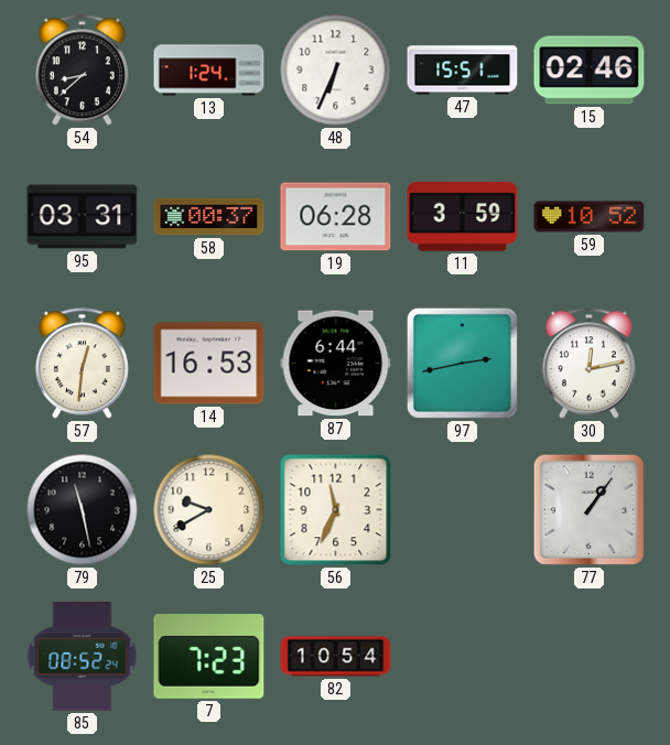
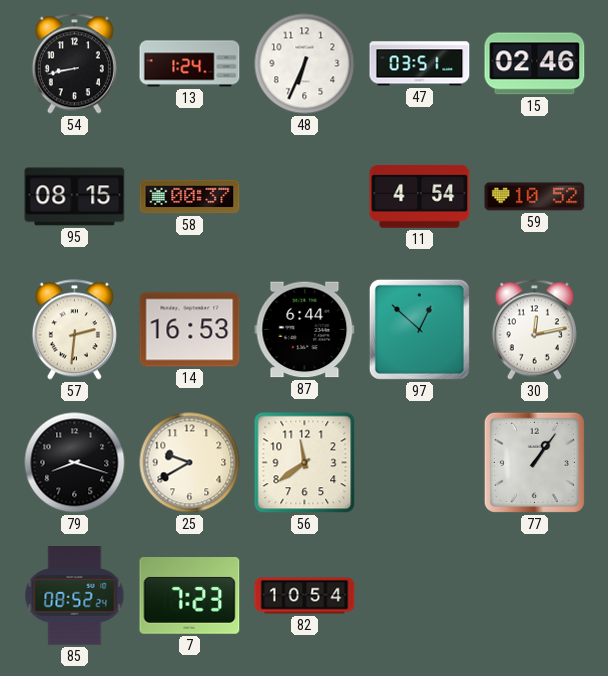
54: 8:38 -> 8:43
47: 15:51 -> 03:51
95: 03:31 -> 08:15
19: 06:28 -> none
11: 3:59 -> 4:54
57: 12:31 -> 2:31
97: 2:43 -> 12:52
79: 11:28 -> 8:18
56: 11:34 -> 11:39
